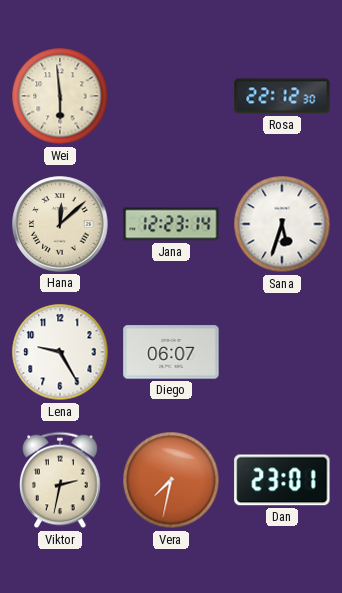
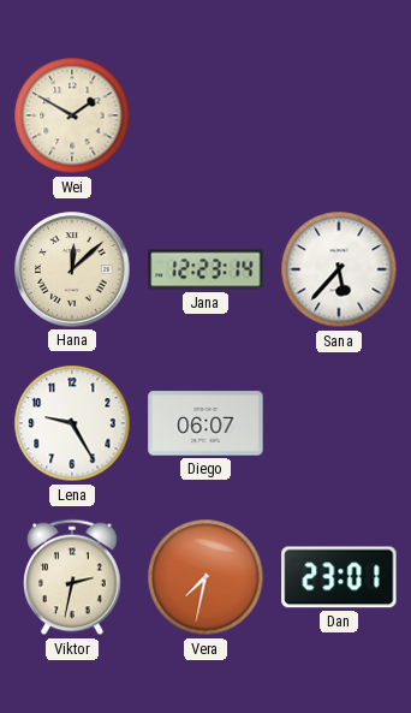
Wei: 5:59 -> 1:50
Rosa: 22:12 -> none
Sana: 5:33 -> 5:37
